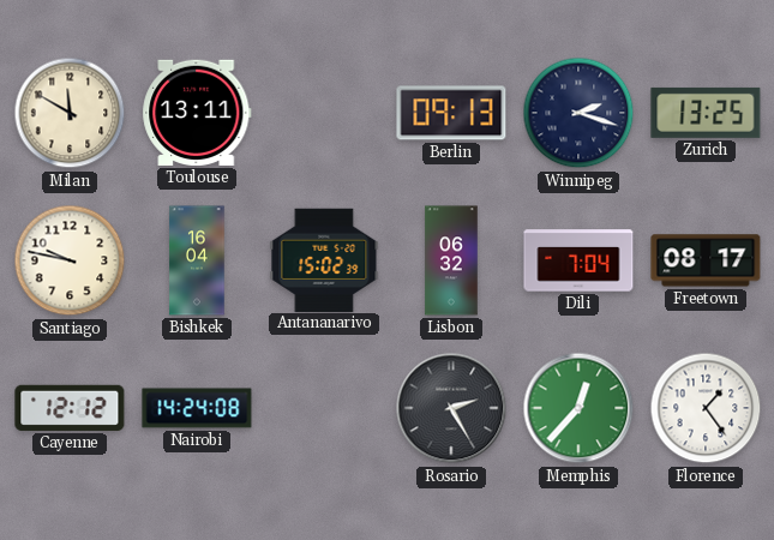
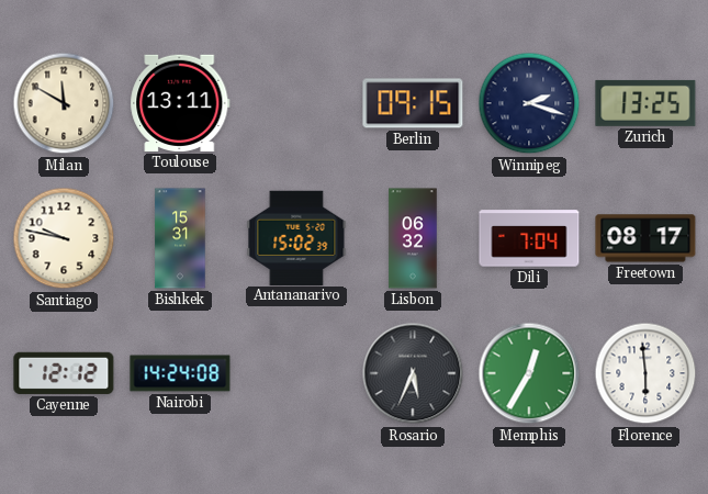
Berlin: 09:13 -> 09:15
Bishkek: 16:04 -> 15:31
Rosario: 2:25 -> 5:34
Memphis: 12:37 -> 12:35
Florence: 1:24 -> 5:59
